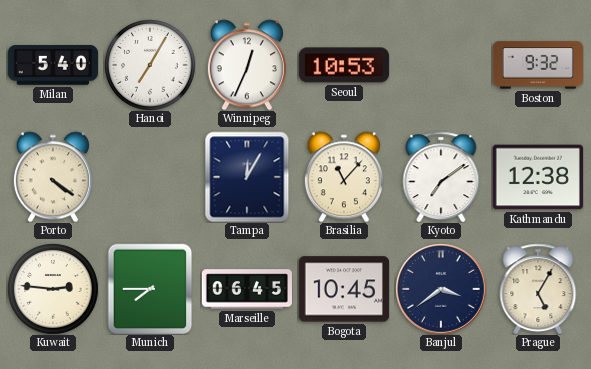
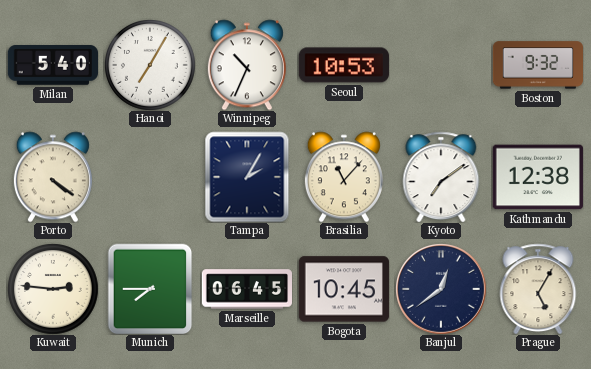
Winnipeg: 12:34 -> 10:34
Tampa: 12:05 -> 2:05
Banjul: 3:39 -> 12:39
